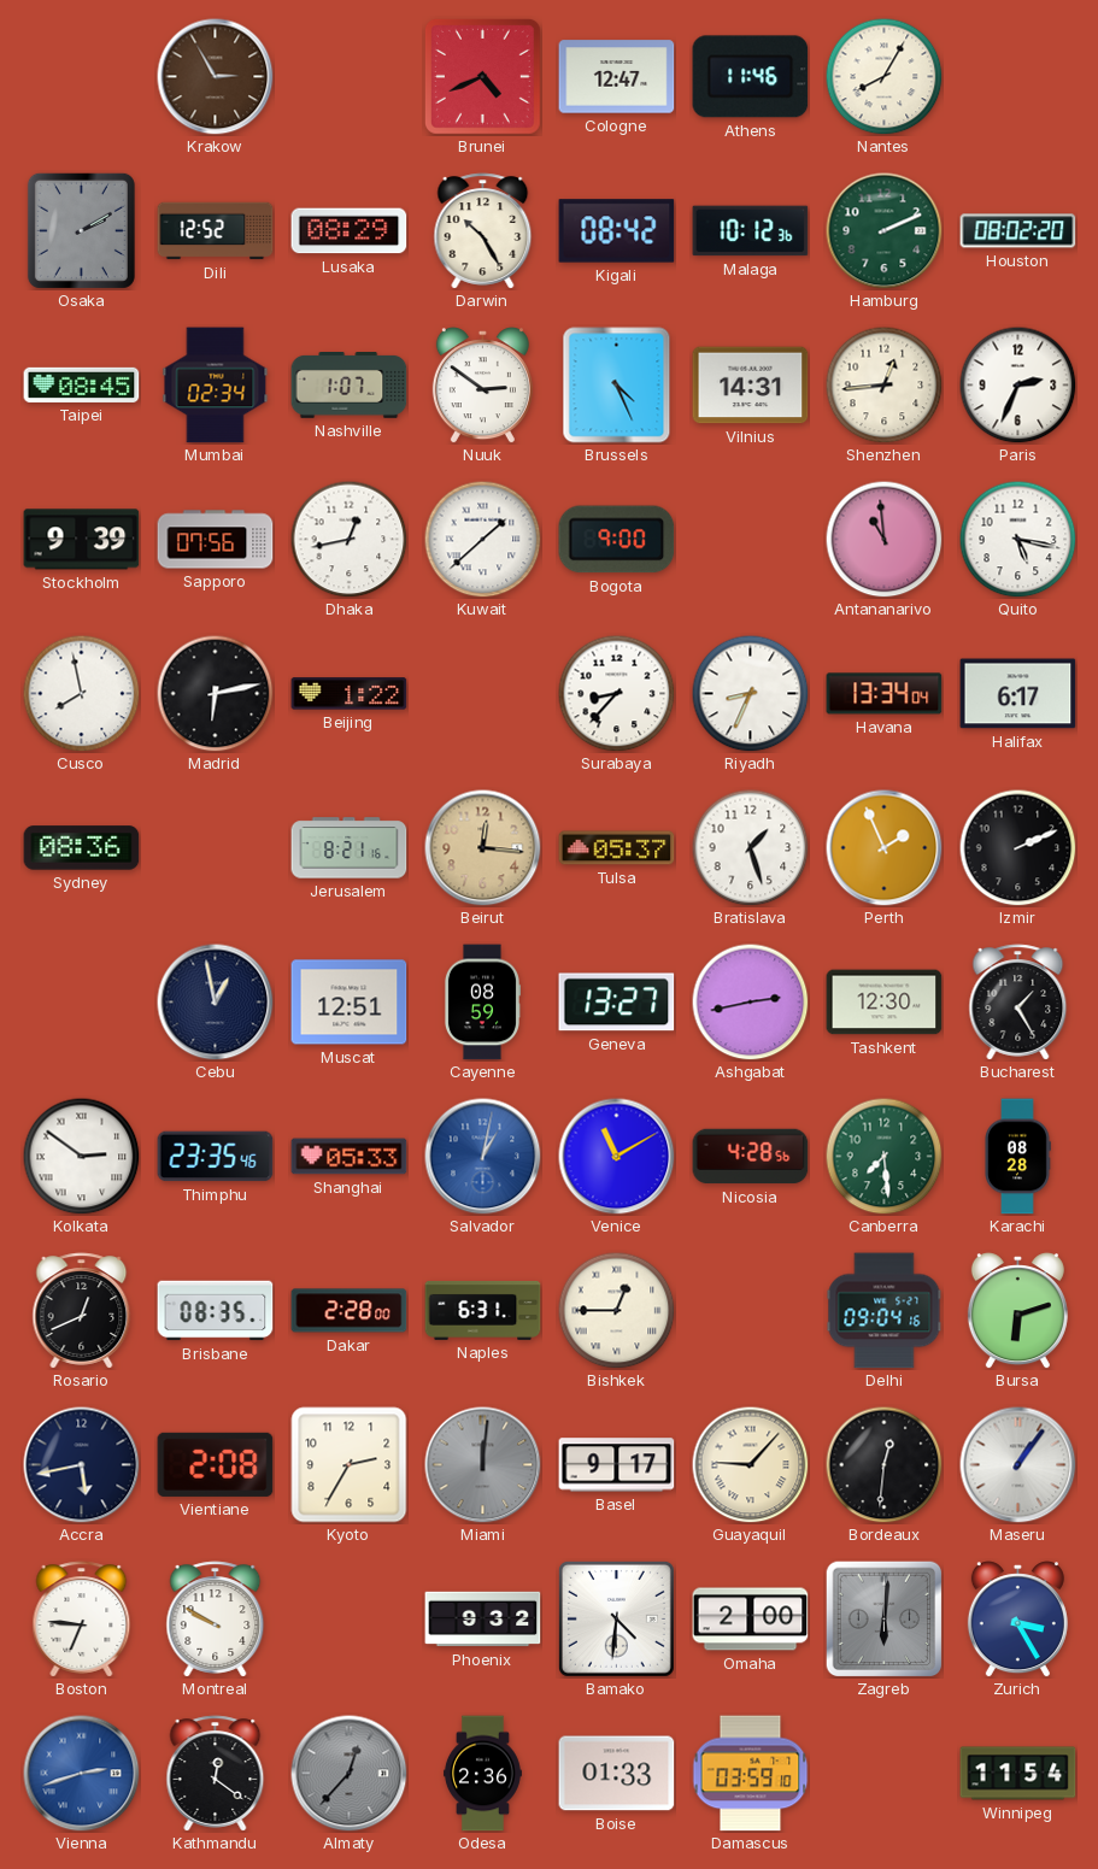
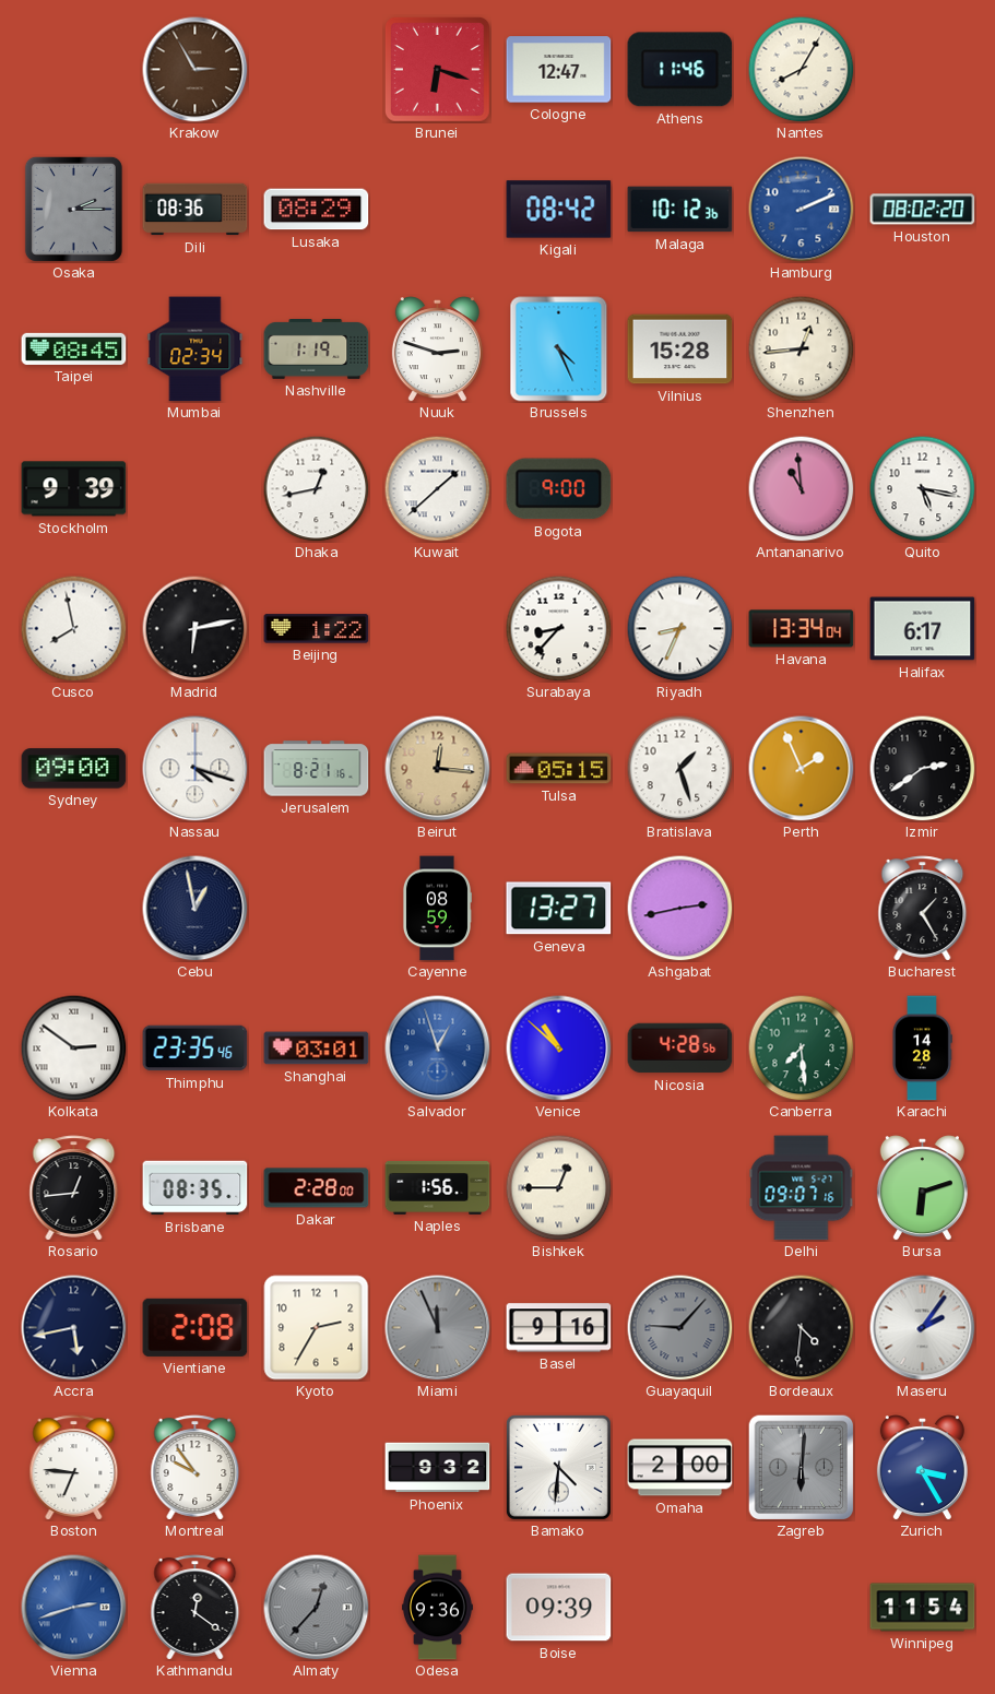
Brunei: 4:41 -> 6:18
Osaka: 2:10 -> 2:15
Dili: 12:52 -> 08:36
Darwin: 10:25 -> none
Hamburg dial: green -> blue
Nashville: 1:07 -> 1:19
Nuuk: 2:51 -> 2:48
Vilnius: 14:31 -> 15:28
Paris: 2:34 -> none
Sapporo: 07:56 -> none
Sydney: 08:36 -> 09:00
Nassau: none -> 4:18
Tulsa: 05:37 -> 05:15
Izmir: 2:11 -> 2:39
Muscat: 12:51 -> none
Tashkent: 12:30 -> none
Shanghai: 05:33 -> 03:01
Salvador: 1:02 -> 12:57
Venice: 11:10 -> 10:52
Karachi: 08:28 -> 14:28
Rosario: 12:41 -> 12:44
Naples: 6:31 -> 1:56
Delhi: 09:04 -> 09:07
Miami: 12:01 -> 11:56
Basel: 9:17 -> 9:16
Guayaquil dial: cream -> grey
Bordeaux: 12:31 -> 4:31
Maseru: 1:06 -> 2:06
Montreal: 9:50 -> 9:54
Odesa: 2:36 -> 9:36
Boise: 01:33 -> 09:39
Damascus: 03:59 -> none
